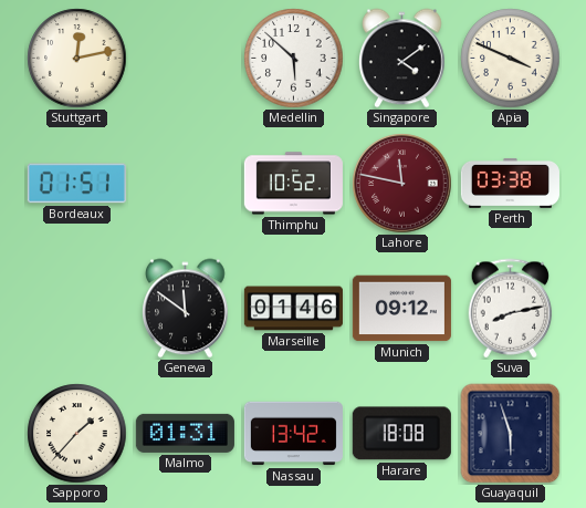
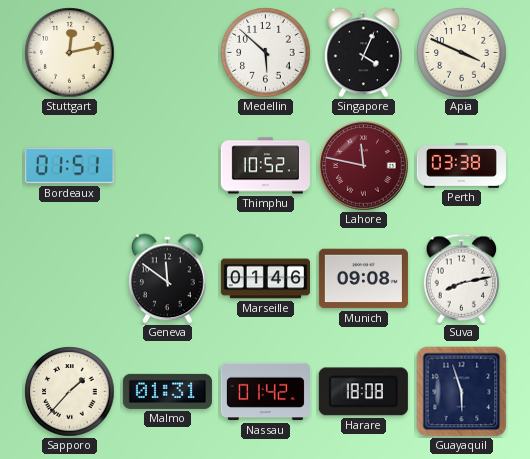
Singapore: 4:09 -> 4:04
Munich: 09:12 -> 09:08
Nassau: 13:42 -> 01:42
